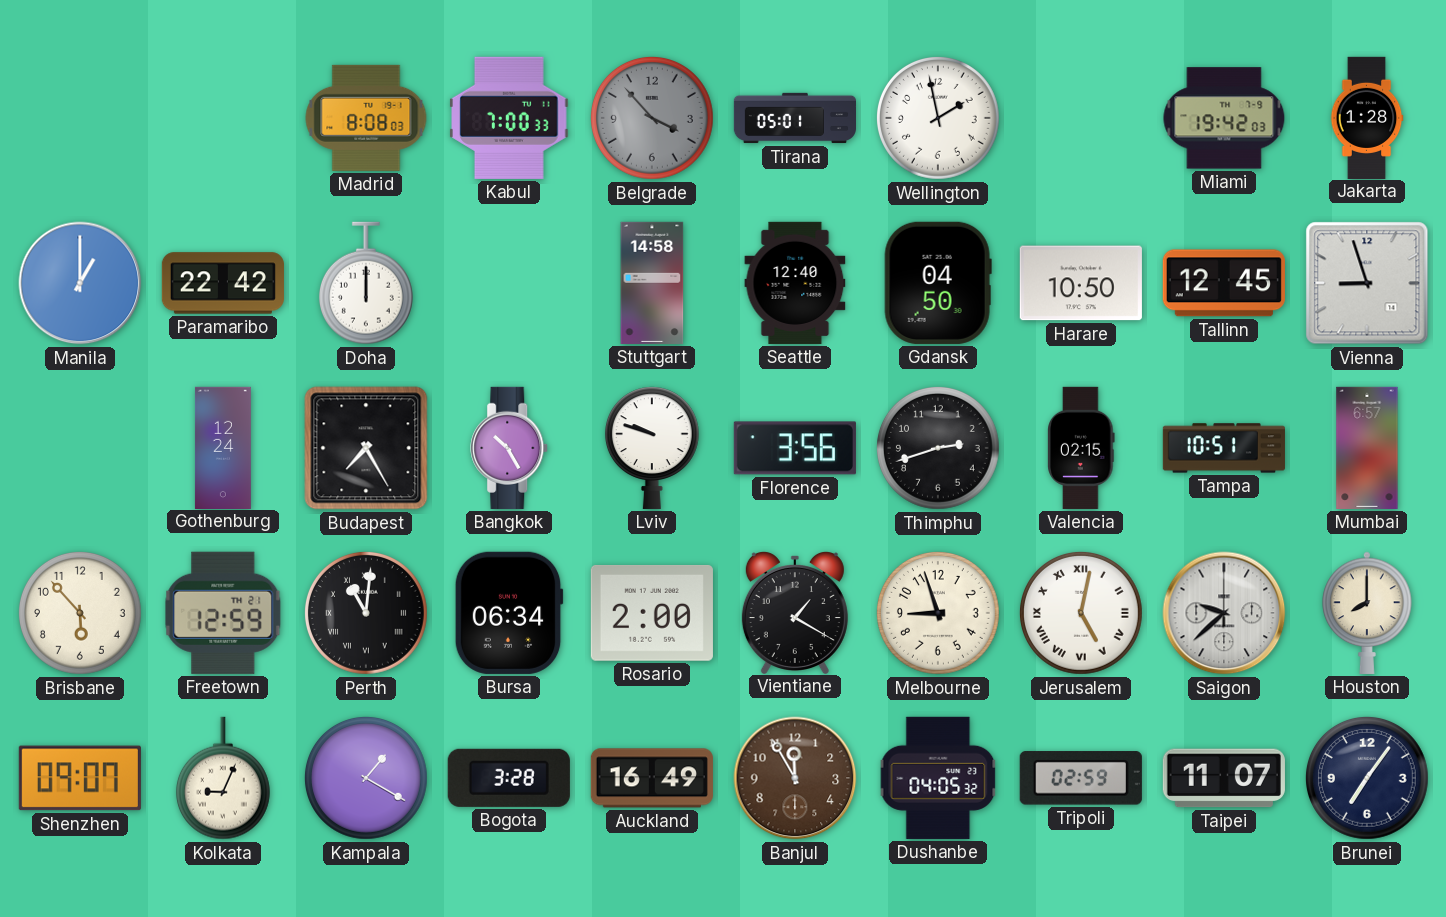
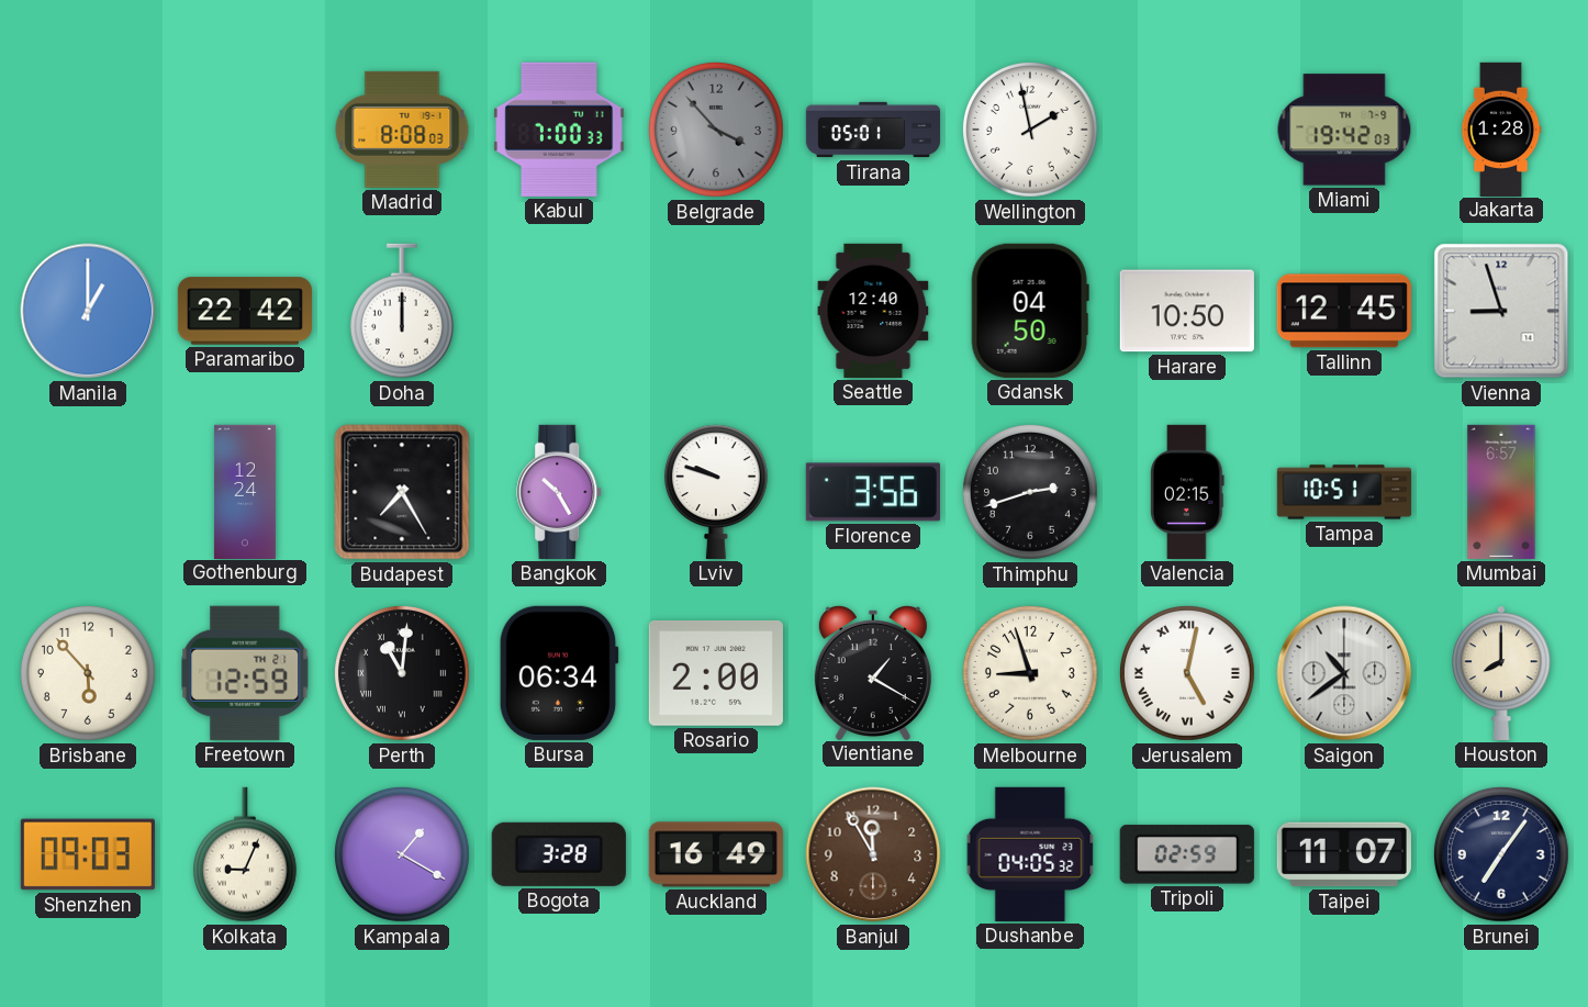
Stuttgart: 14:58 -> none
Saigon: 9:38 -> 10:39
Shenzhen: 09:07 -> 09:03
